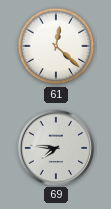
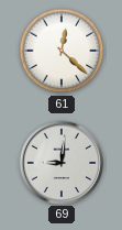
69: 7:46 -> 9:01
